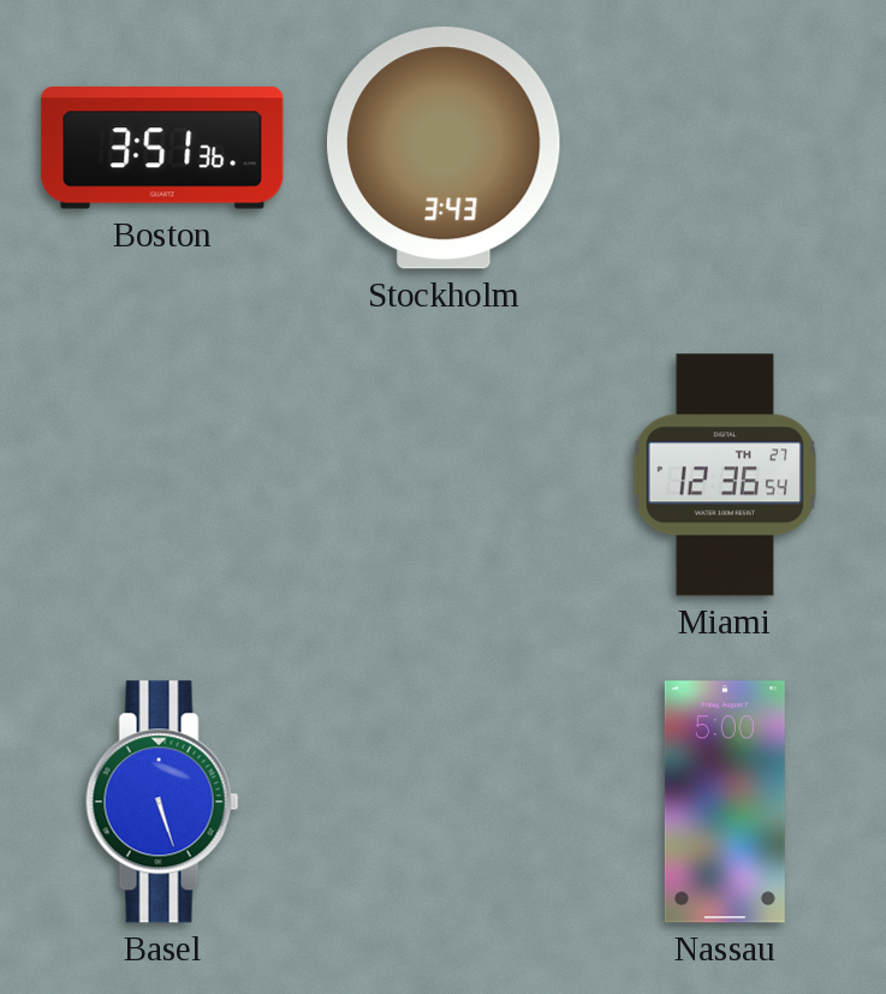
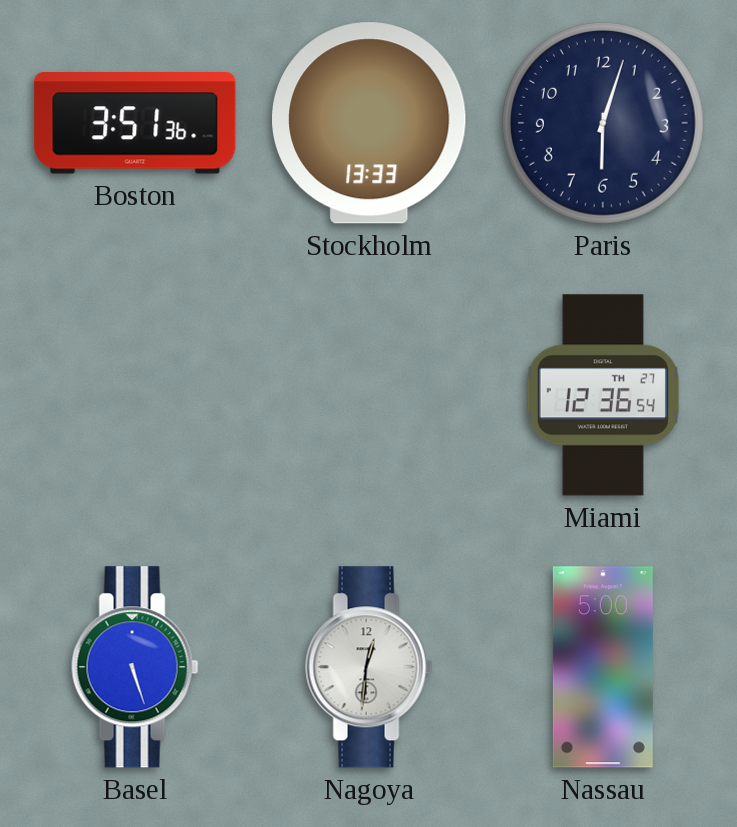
Stockholm: 3:43 -> 13:33
Paris: none -> 6:03
Nagoya: none -> 12:31
